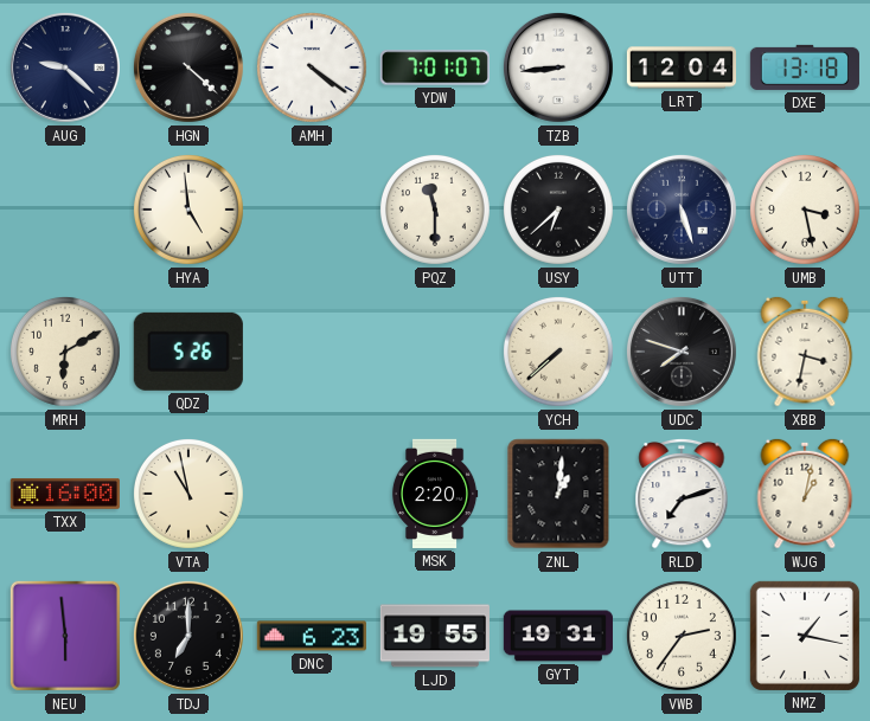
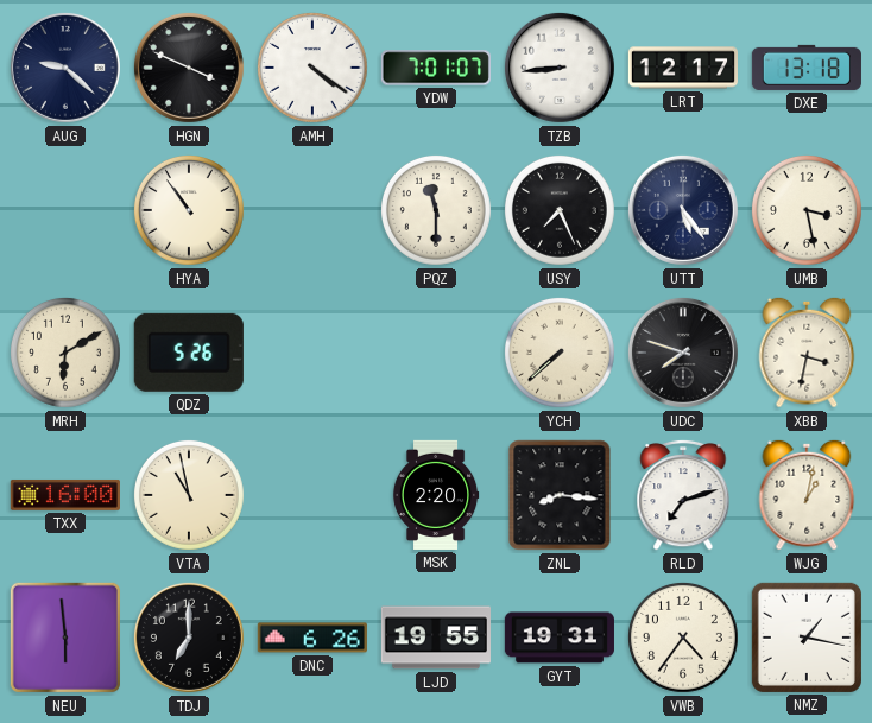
HGN: 4:22 -> 3:49
LRT: 12:04 -> 12:17
HYA: 4:59 -> 10:54
USY: 6:38 -> 7:26
UTT: 5:27 -> 5:24
ZNL: 1:01 -> 8:16
DNC: 6:23 -> 6:26
VWB: 2:36 -> 4:36
